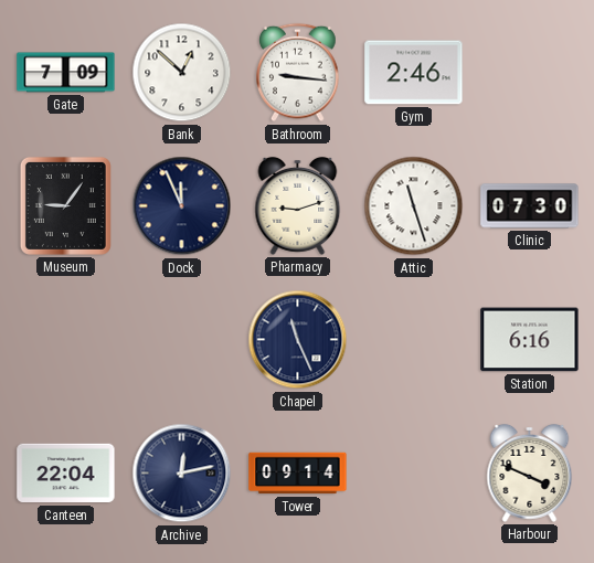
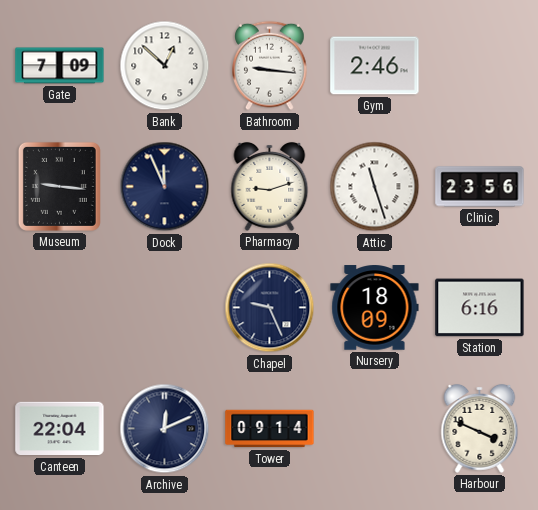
Museum: 9:06 -> 9:16
Clinic: 07:30 -> 23:56
Chapel: 11:26 -> 9:26
Nursery: none -> 18:09
Archive: 12:13 -> 12:11
